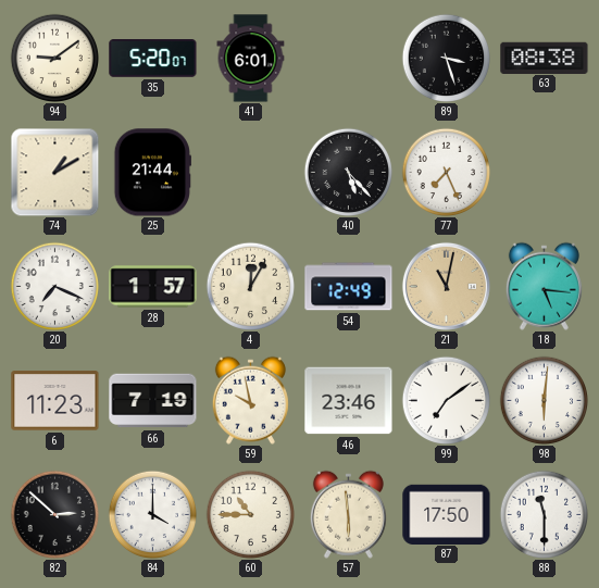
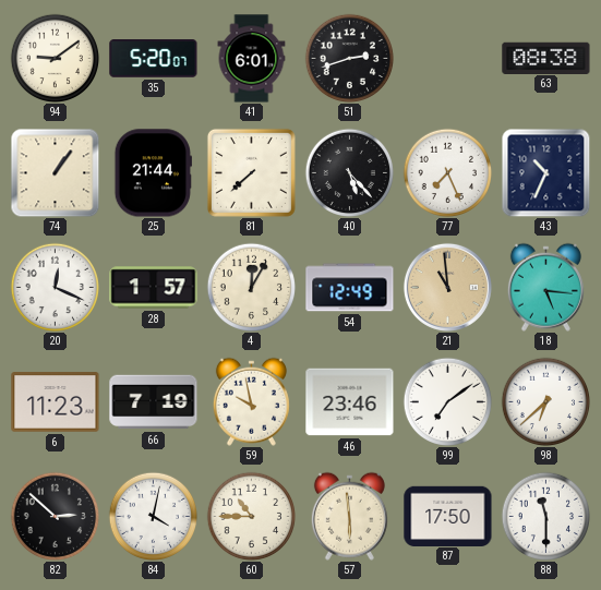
51: none -> 2:42
89: 3:27 -> none
74: 1:10 -> 1:06
81: none -> 7:38
43: none -> 10:34
20: 7:19 -> 12:19
21: 11:02 -> 10:59
98: 6:01 -> 6:38
84: 4:00 -> 4:02
